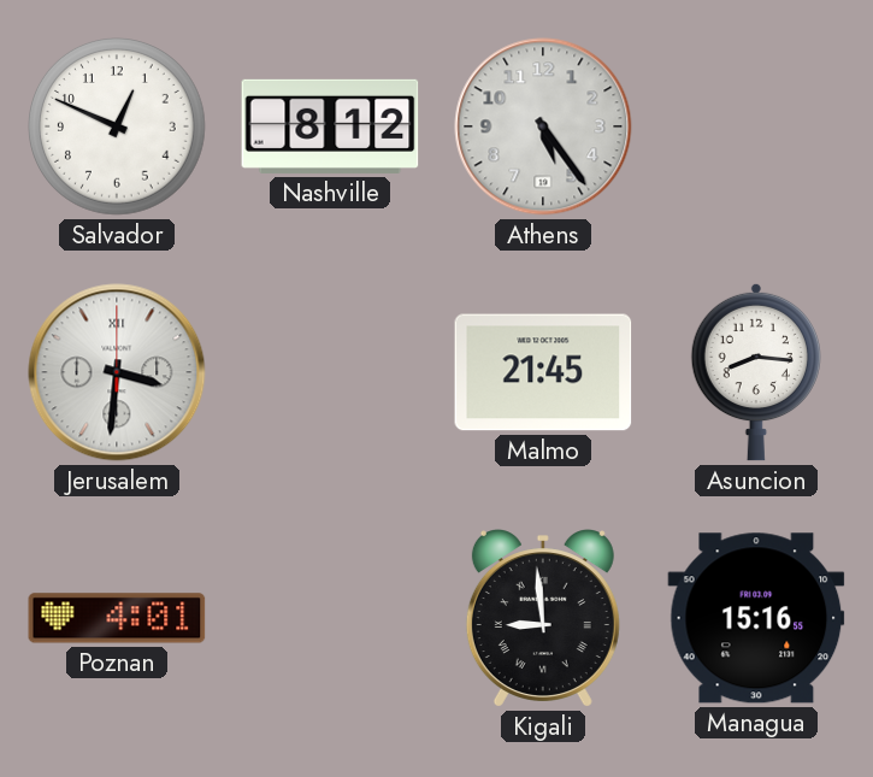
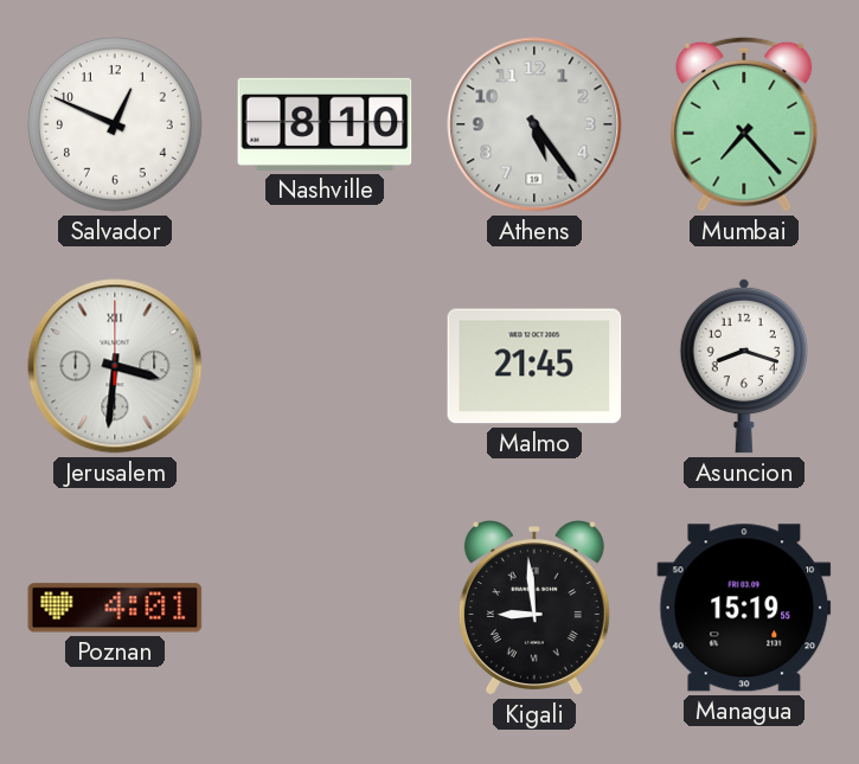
Nashville: 8:12 -> 8:10
Mumbai: none -> 7:23
Asuncion: 8:16 -> 8:18
Managua: 15:16 -> 15:19
